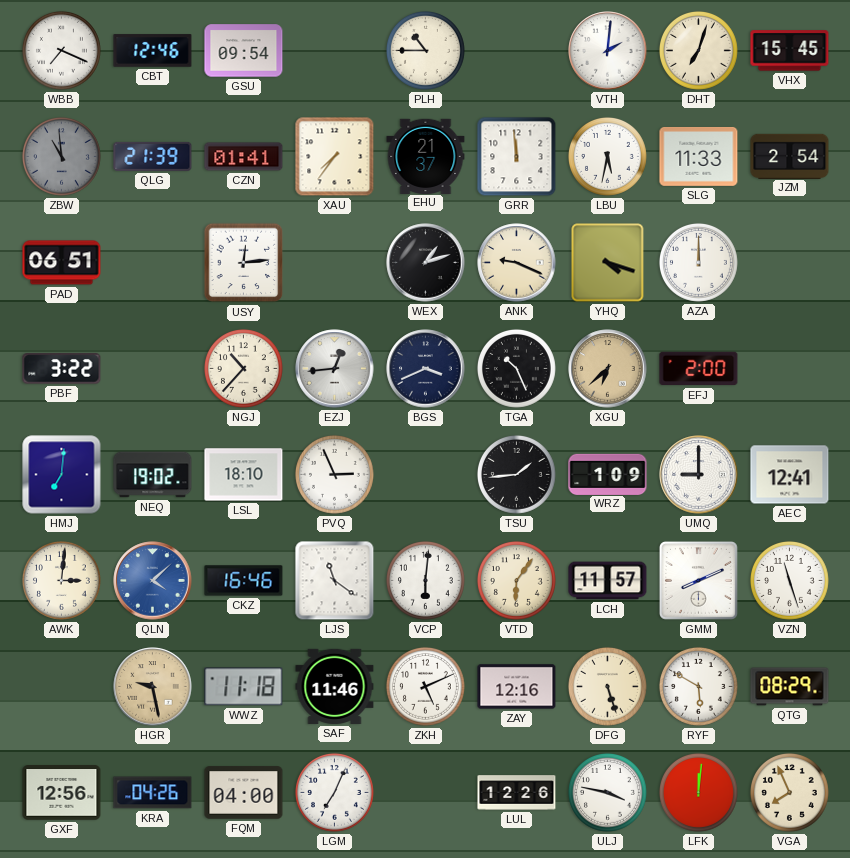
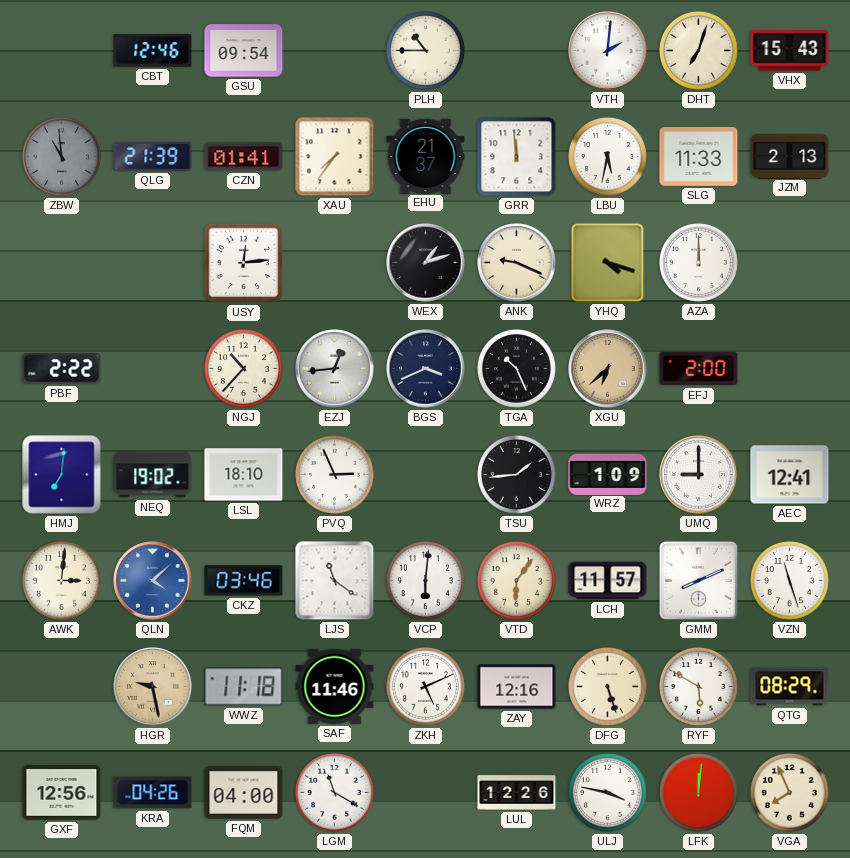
WBB: 7:19 -> none
VHX: 15:45 -> 15:43
JZM: 2:54 -> 2:13
PAD: 06:51 -> none
PBF: 3:22 -> 2:22
CKZ: 16:46 -> 03:46
LGM: 7:04 -> 11:20
